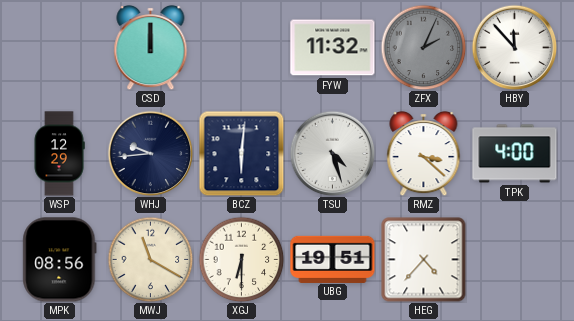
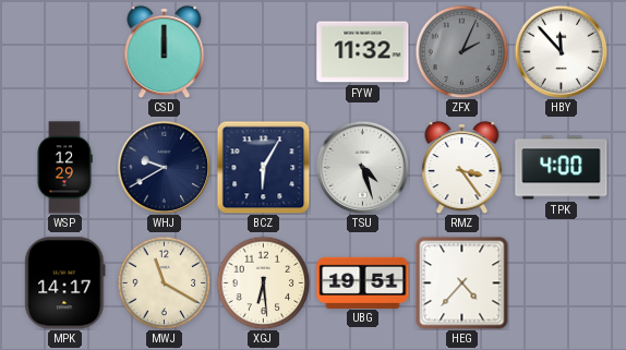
WHJ: 9:44 -> 9:40
BCZ: 6:01 -> 6:05
RMZ: 3:22 -> 3:24
MPK: 08:56 -> 14:17
XGJ: 6:30 -> 6:29
